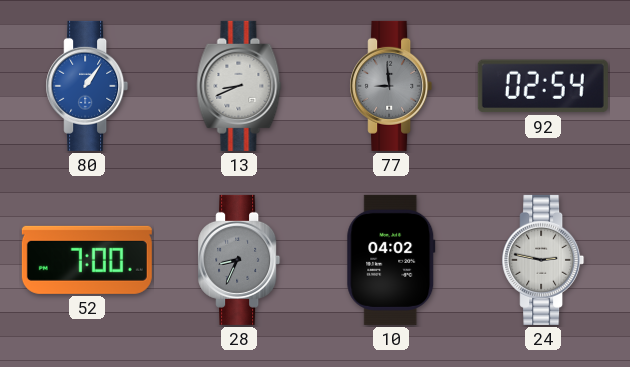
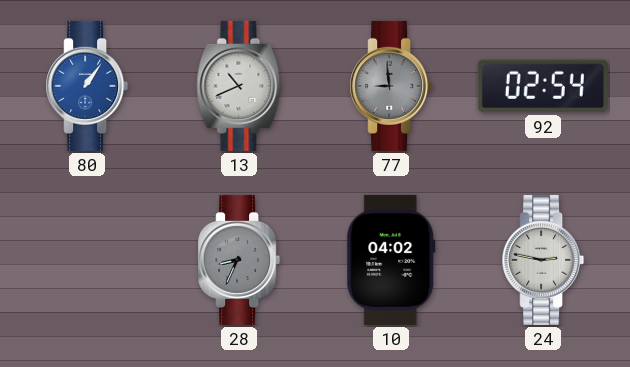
13: 8:41 -> 10:41
52: 7:00 -> none
